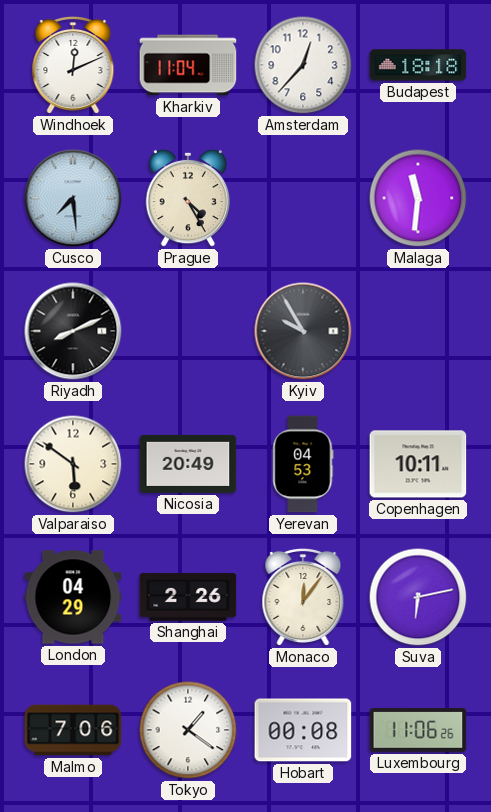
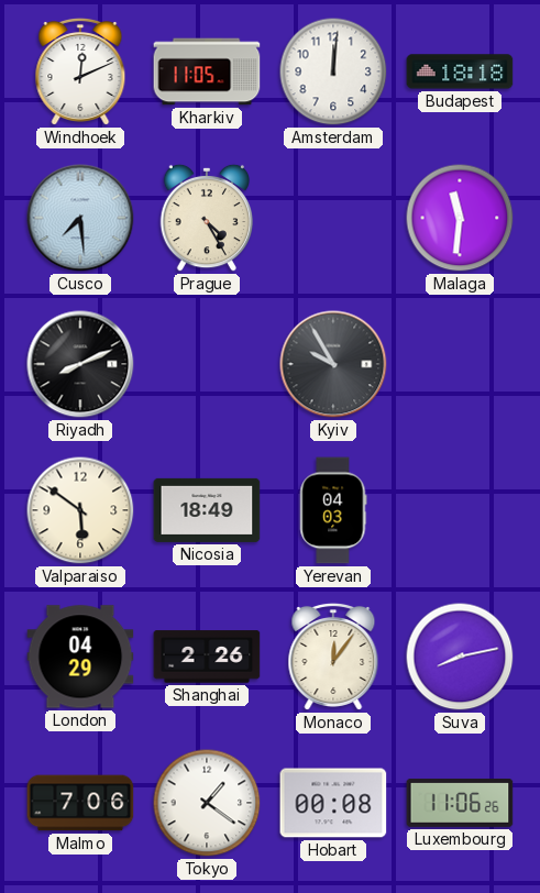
Kharkiv: 11:04 -> 11:05
Amsterdam: 12:37 -> 12:01
Nicosia: 20:49 -> 18:49
Yerevan: 04:53 -> 04:03
Copenhagen: 10:11 -> none
Suva: 6:13 -> 8:13
